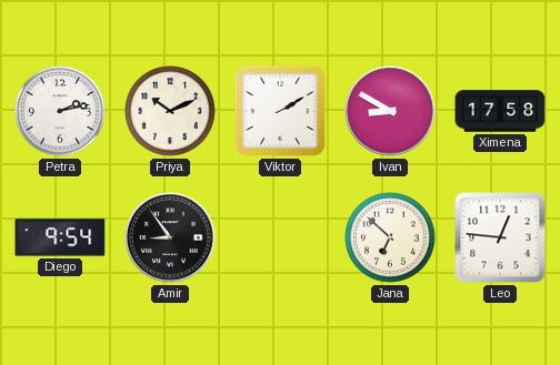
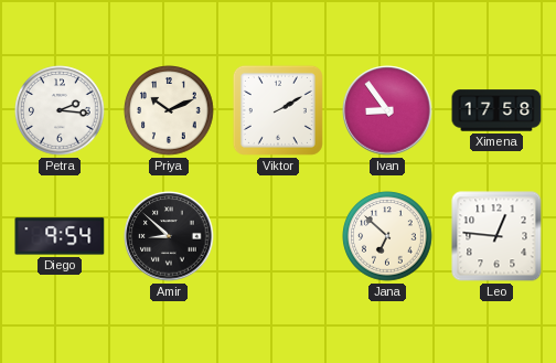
Petra: 2:13 -> 2:16
Ivan: 8:50 -> 8:54
Amir: 8:54 -> 8:52
